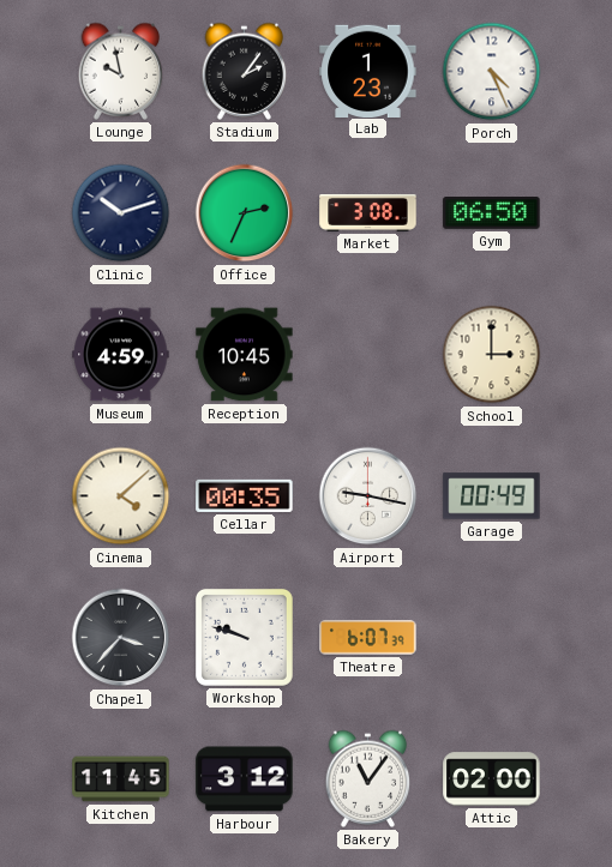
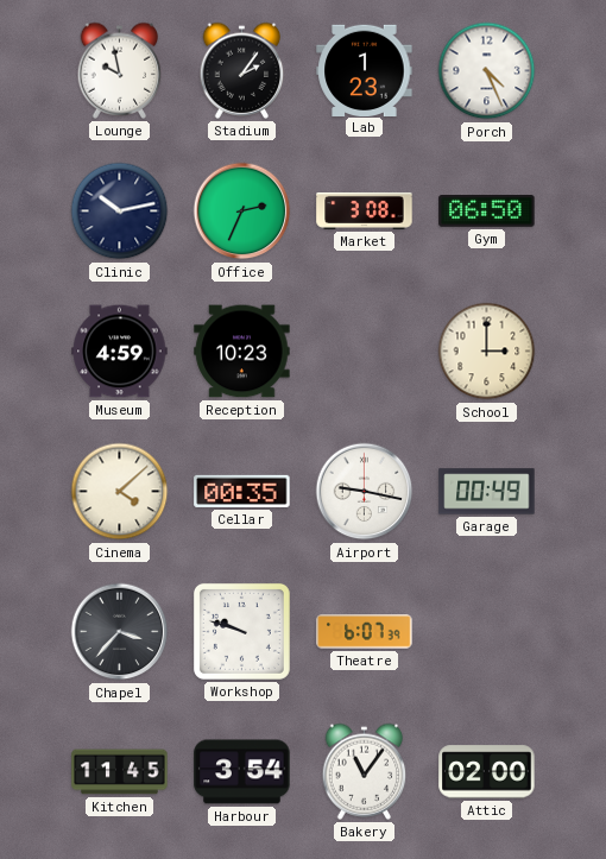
Clinic: 10:12 -> 10:13
Reception: 10:45 -> 10:23
Harbour: 3:12 -> 3:54
